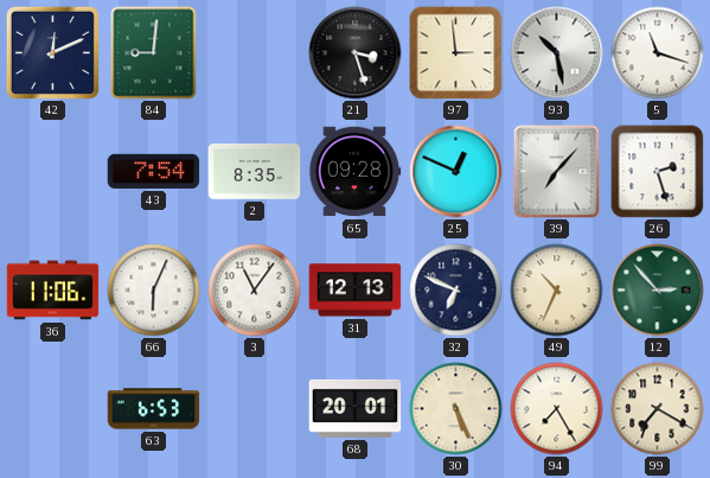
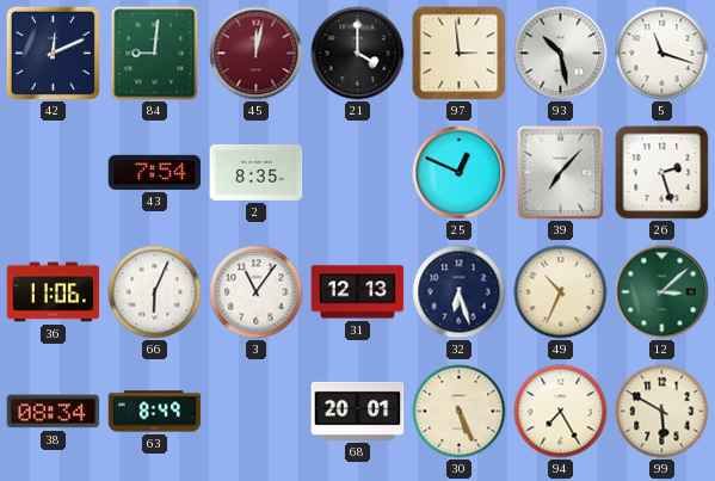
45: none -> 12:02
21: 3:27 -> 4:00
65: 09:28 -> none
32: 6:49 -> 6:27
12: 2:53 -> 3:08
38: none -> 08:34
63: 6:53 -> 8:49
99: 7:20 -> 5:50
